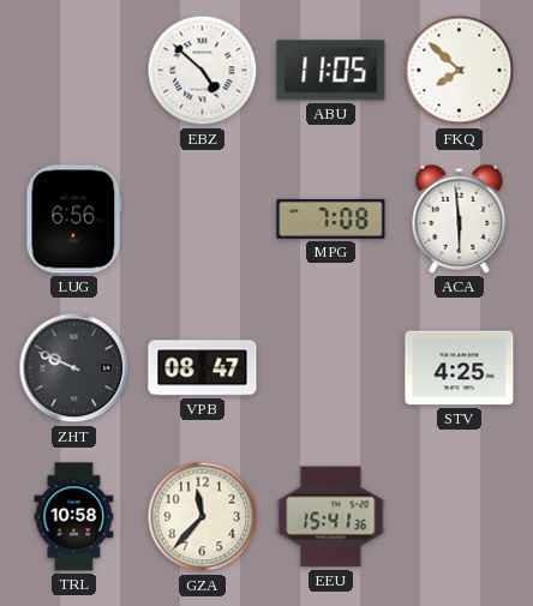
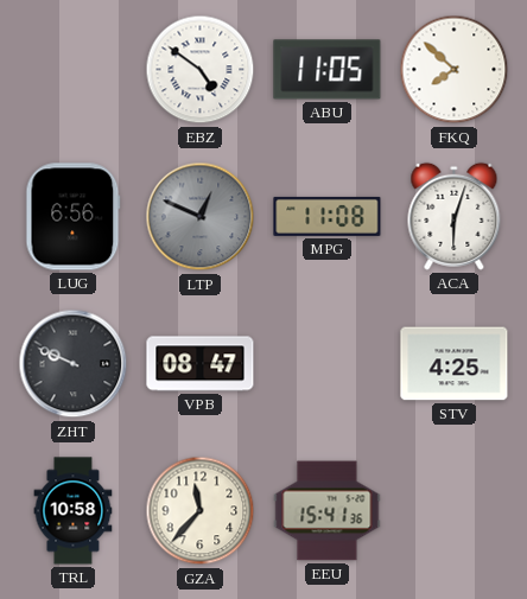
EBZ: 4:52 -> 4:51
LTP: none -> 12:49
MPG: 7:08 -> 11:08
ACA: 5:59 -> 6:03
